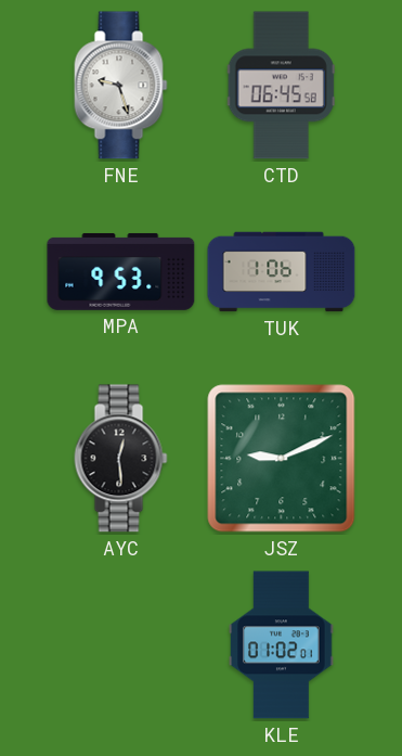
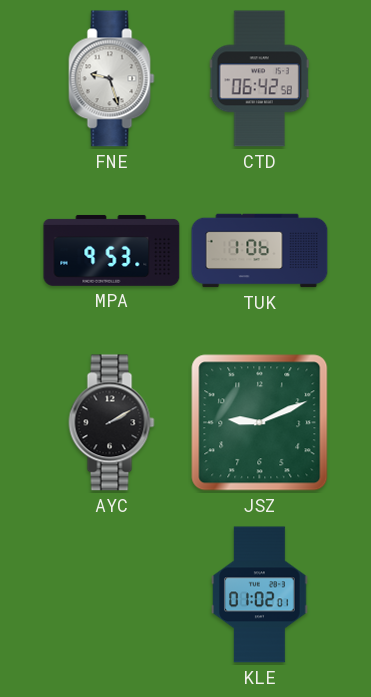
CTD: 06:45 -> 06:42
AYC: 12:29 -> 2:10
